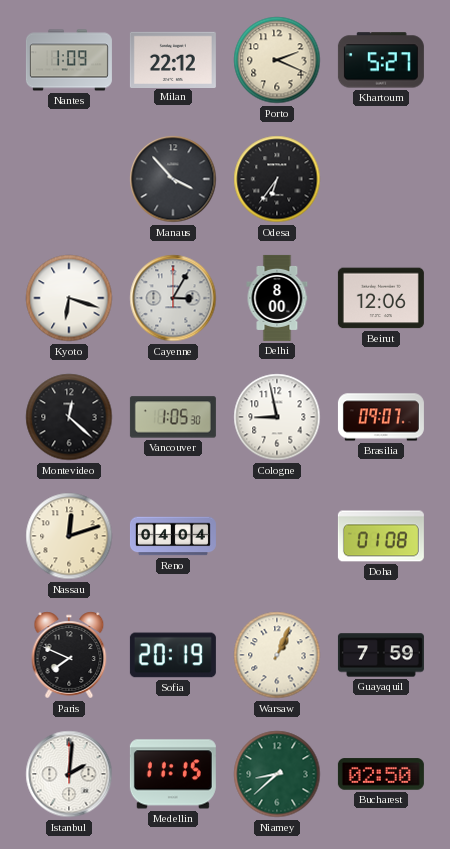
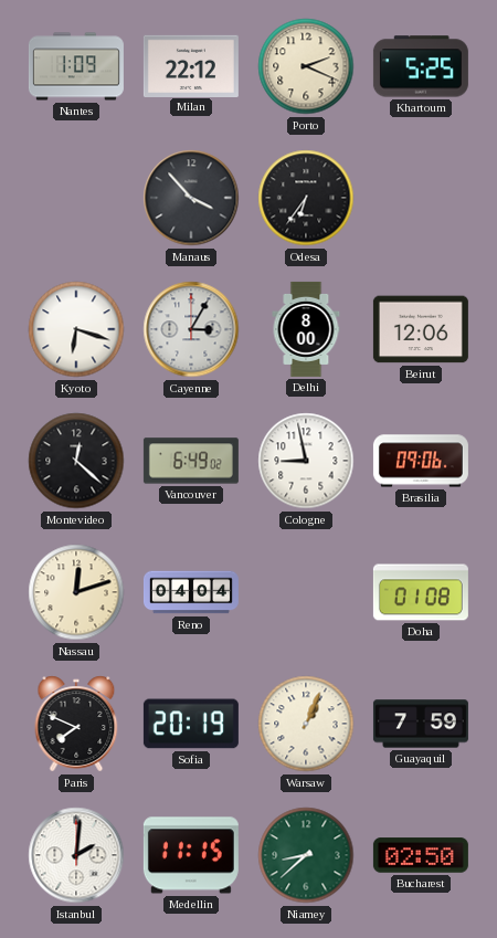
Khartoum: 5:27 -> 5:25
Vancouver: 1:05 -> 6:49
Brasilia: 09:07 -> 09:06
